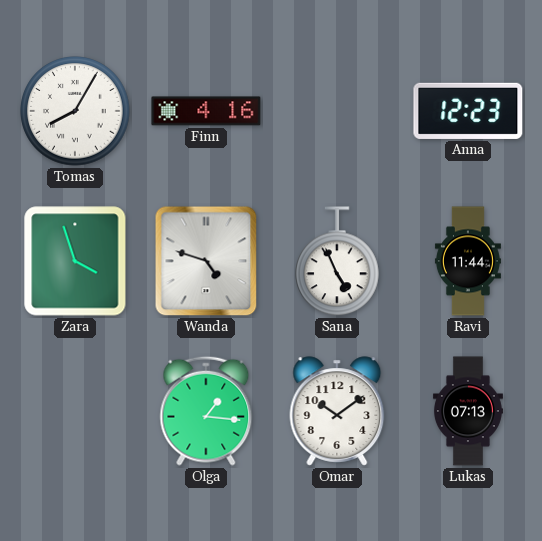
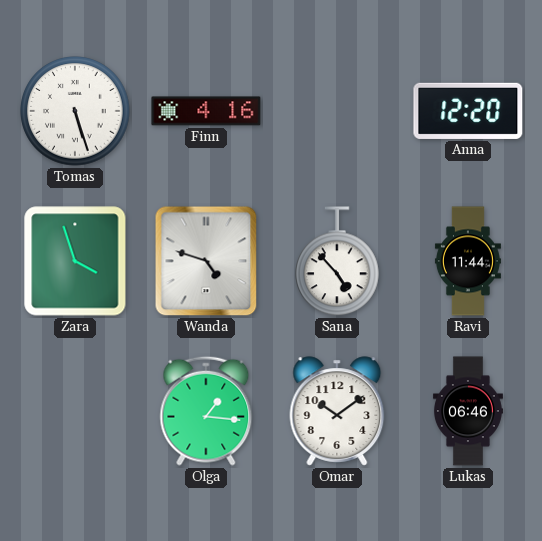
Tomas: 8:05 -> 5:27
Anna: 12:23 -> 12:20
Sana: 4:56 -> 4:53
Lukas: 07:13 -> 06:46
